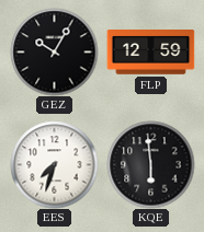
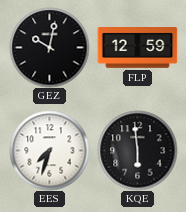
GEZ: 10:05 -> 10:02
